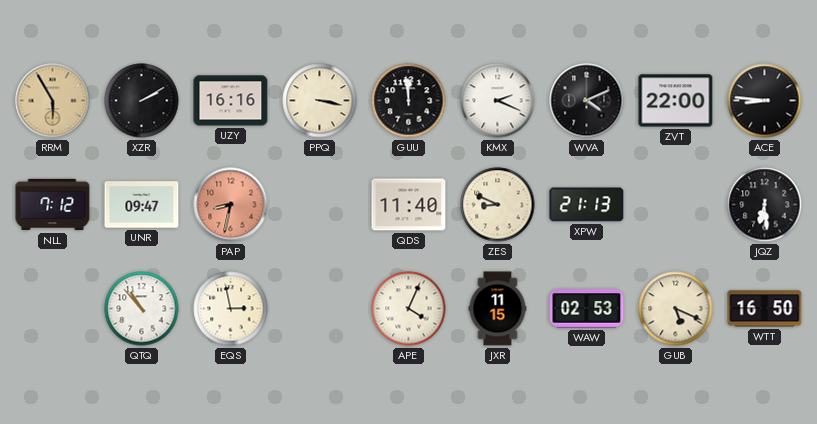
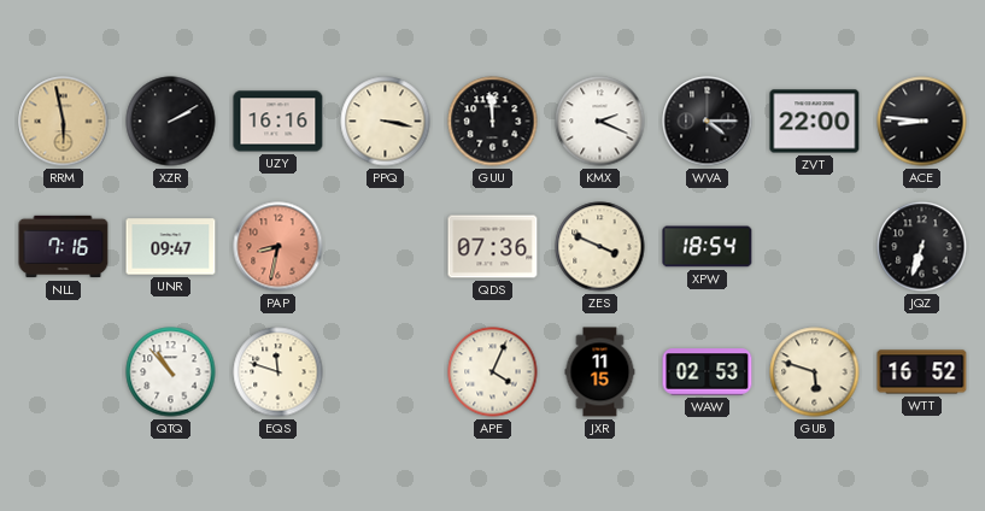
RRM: 5:55 -> 5:58
WVA: 4:11 -> 4:15
NLL: 7:12 -> 7:16
QDS: 11:40 -> 07:36
ZES: 8:49 -> 3:49
XPW: 21:13 -> 18:54
JQZ: 6:29 -> 6:33
EQS: 2:58 -> 11:48
GUB: 5:19 -> 5:48
WTT: 16:50 -> 16:52
